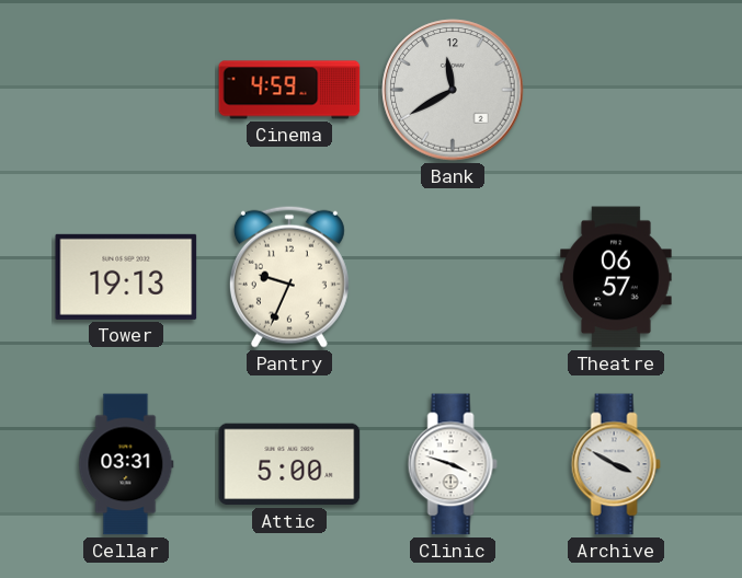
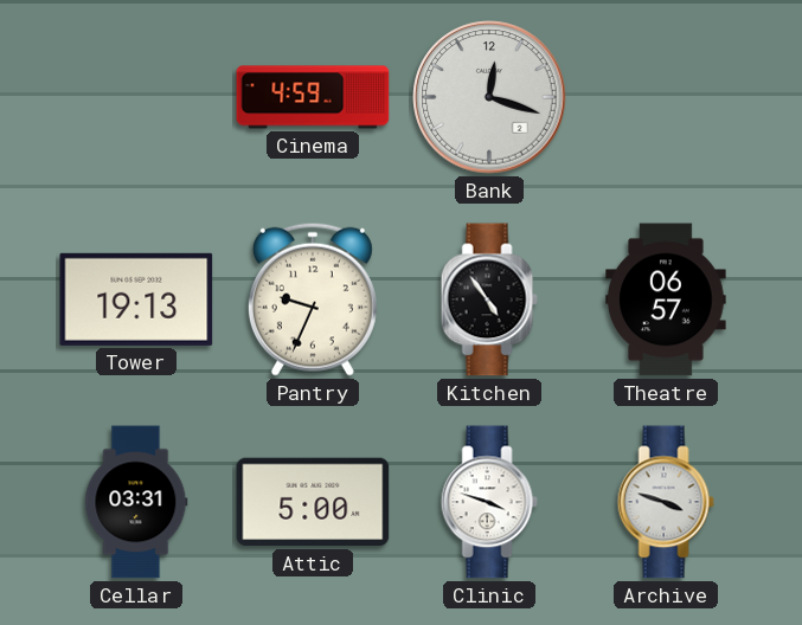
Bank: 11:40 -> 12:18
Kitchen: none -> 4:54
Archive: 3:50 -> 3:48
